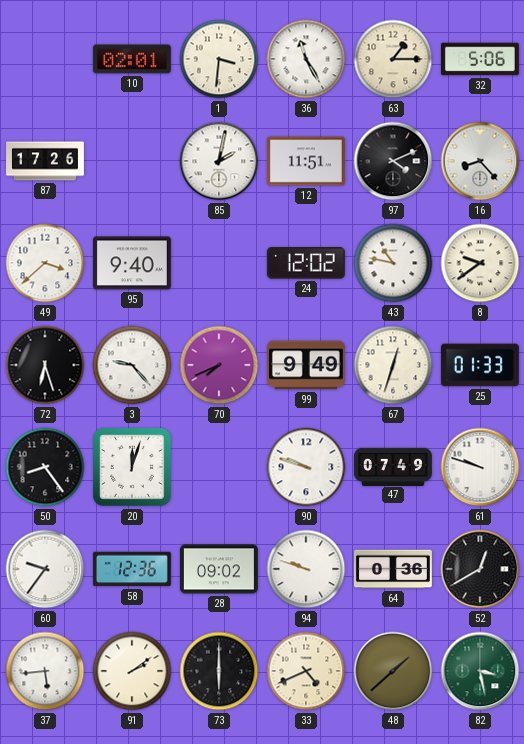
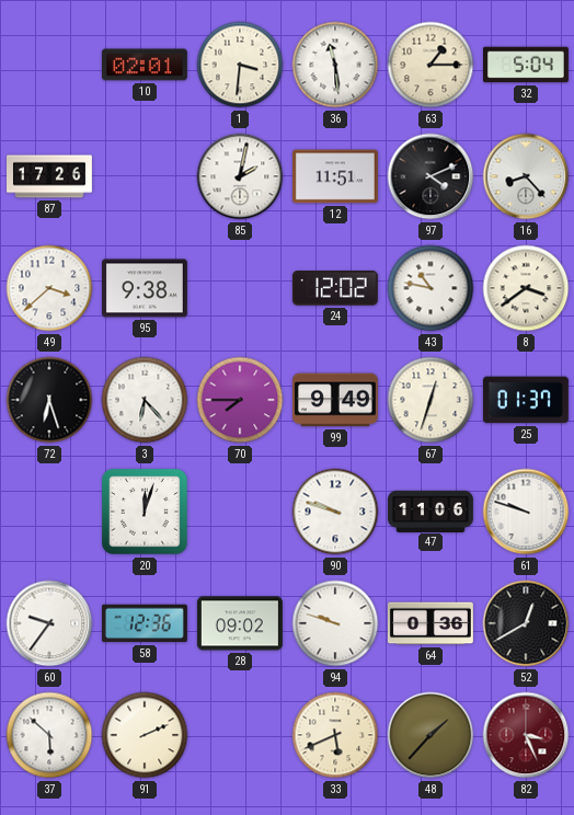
36: 11:25 -> 11:29
32: 5:06 -> 5:04
95: 9:40 -> 9:38
8: 9:39 -> 3:39
3: 9:23 -> 6:23
70: 7:41 -> 7:45
25: 01:33 -> 01:37
50: 8:24 -> none
47: 07:49 -> 11:06
37: 5:44 -> 5:52
91: 2:09 -> 2:11
73: 6:00 -> none
33: 4:41 -> 5:41
48: 1:38 -> 1:37
82: 3:28 -> 3:26
82 dial: green -> burgundy
